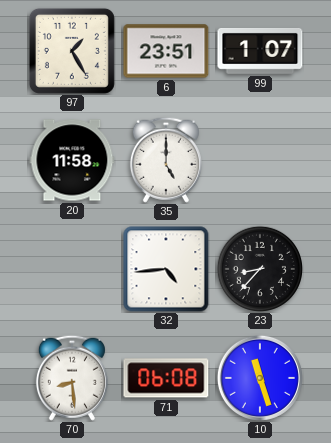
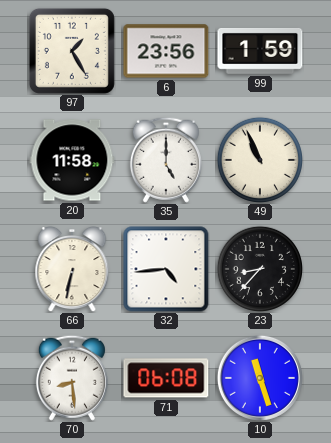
6: 23:51 -> 23:56
99: 1:07 -> 1:59
49: none -> 10:56
66: none -> 6:32
